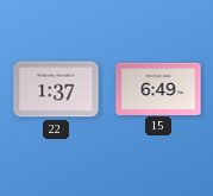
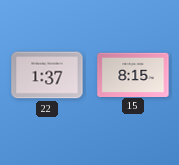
15: 6:49 -> 8:15
